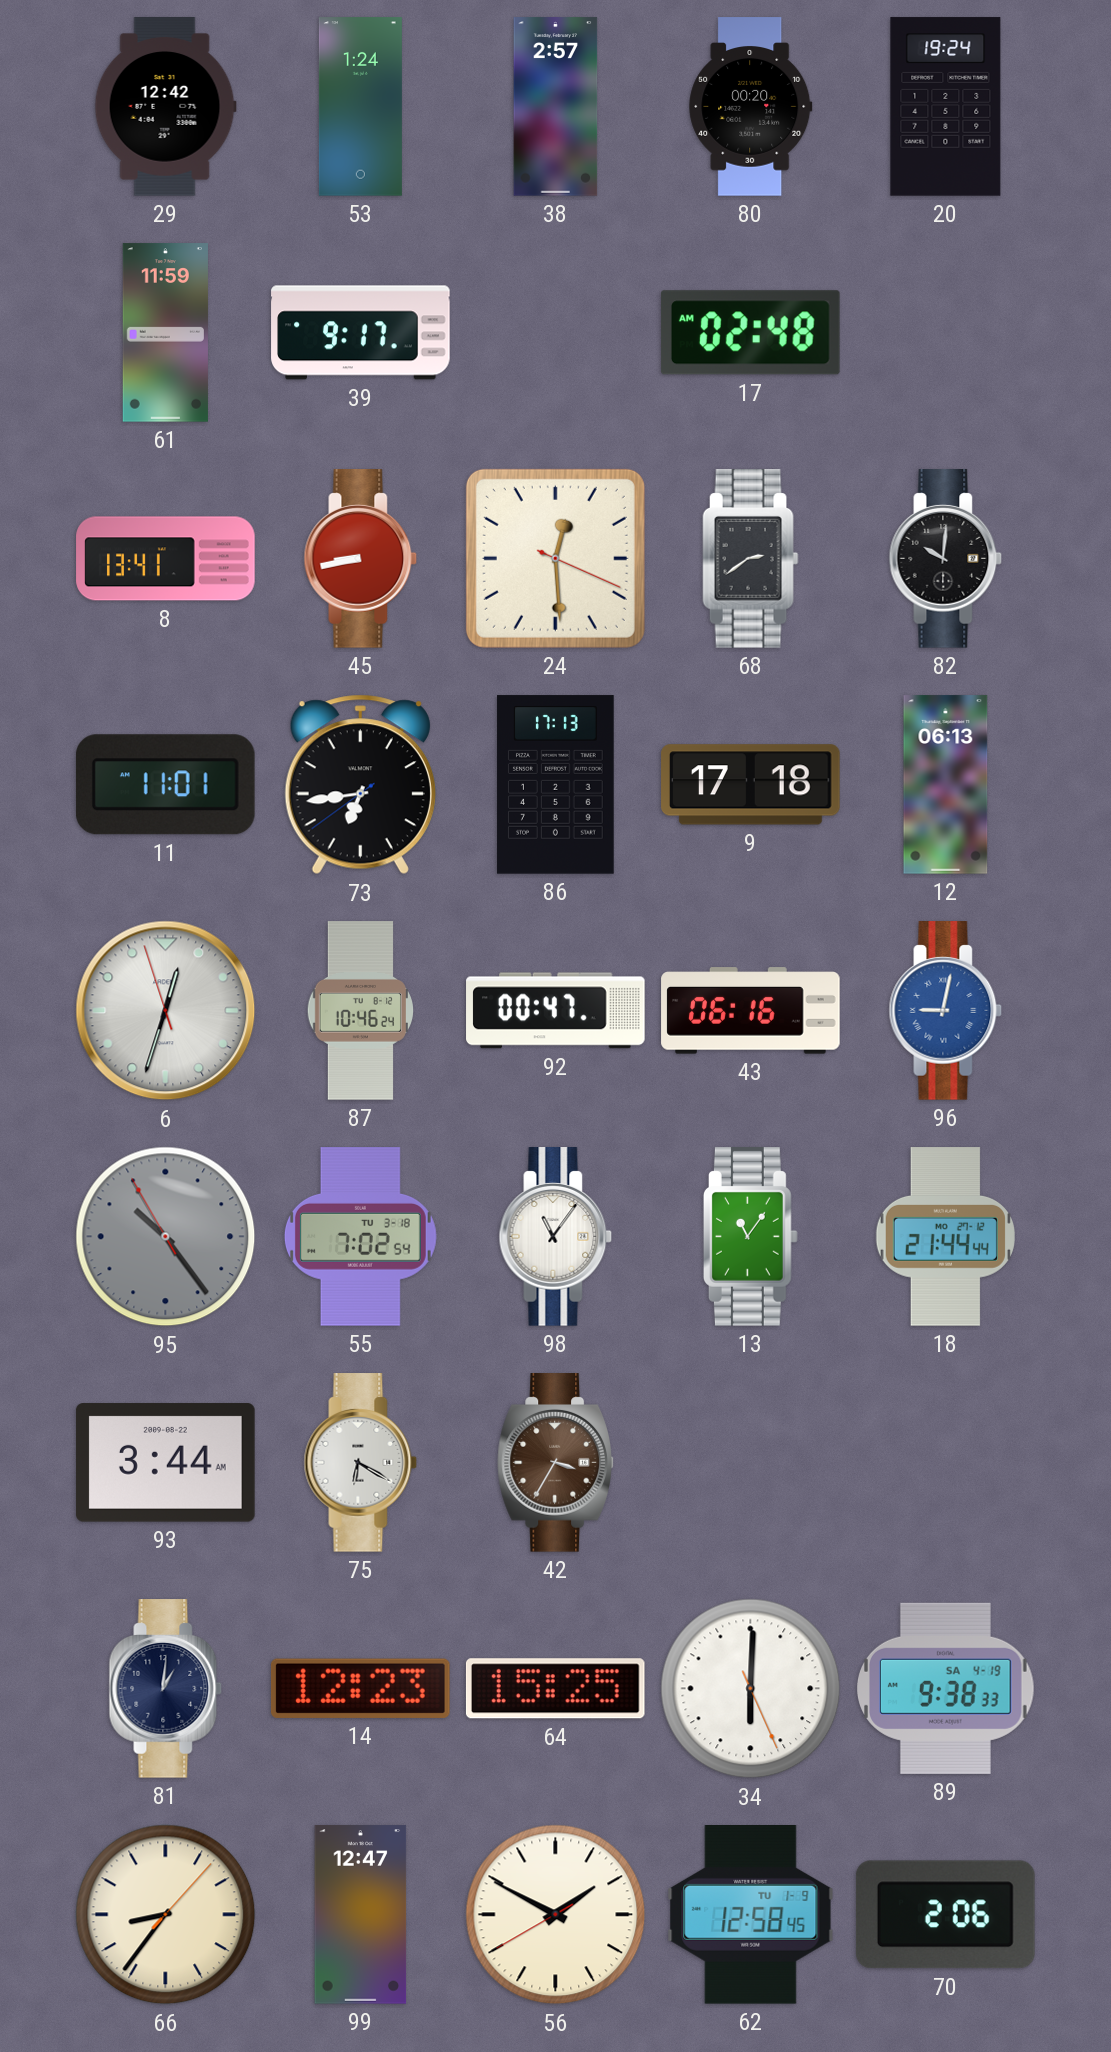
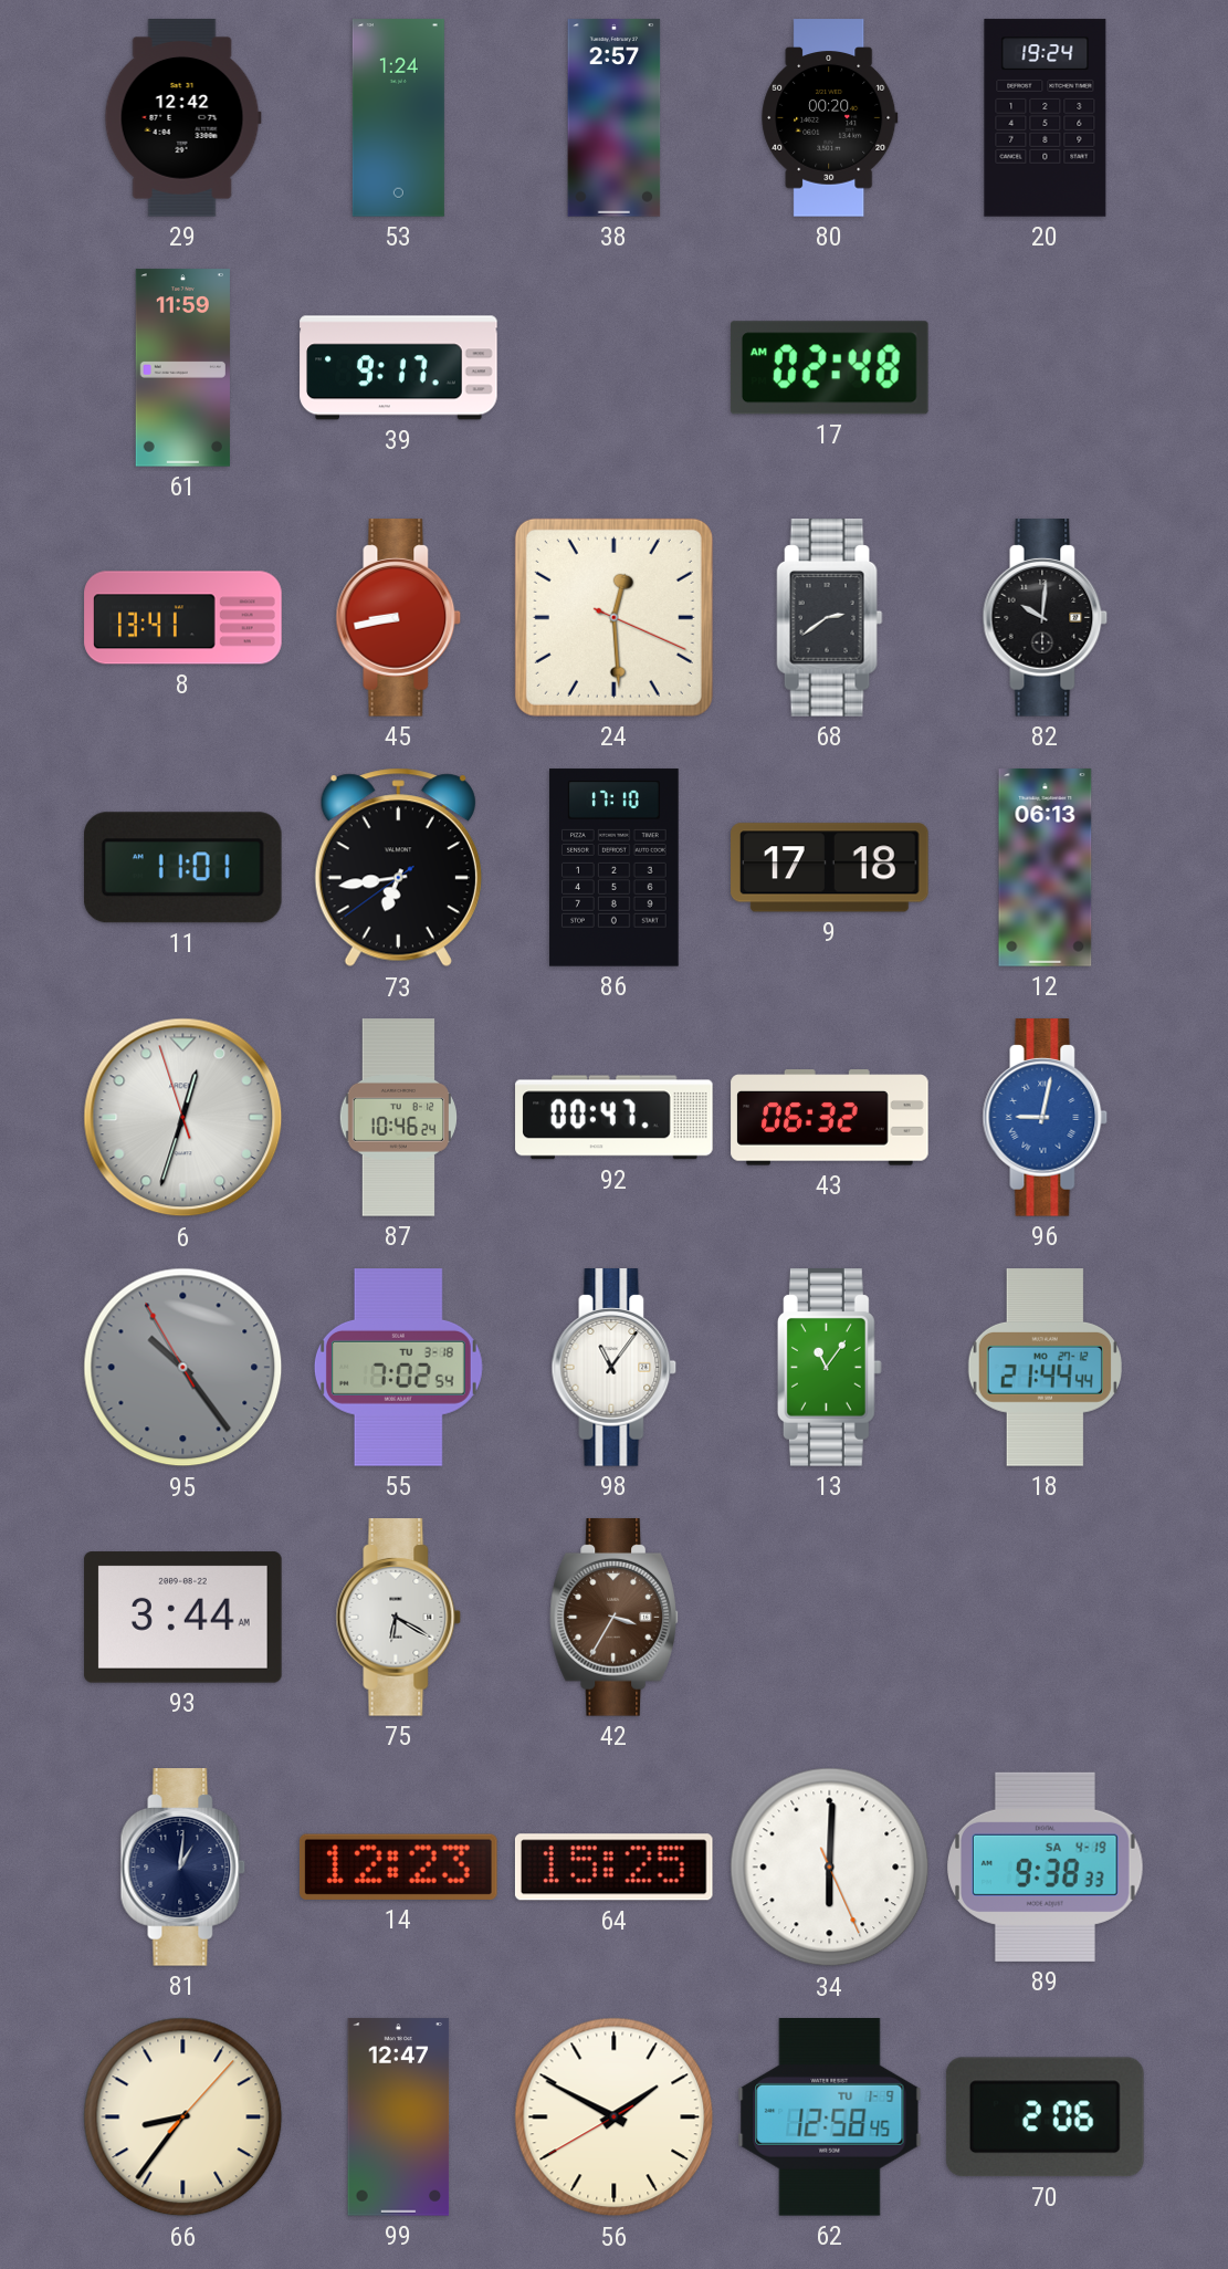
86: 17:13 -> 17:10
43: 06:16 -> 06:32
